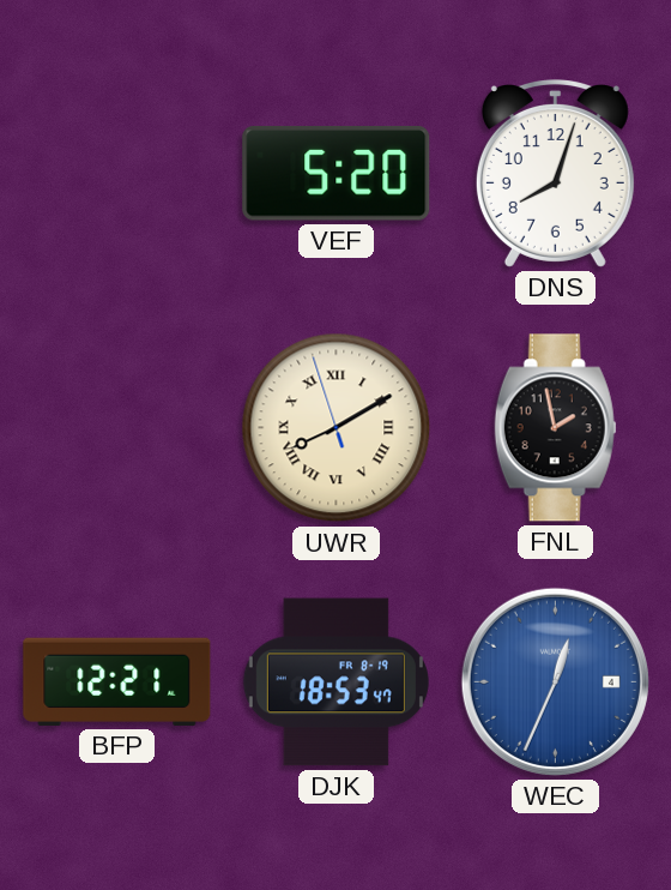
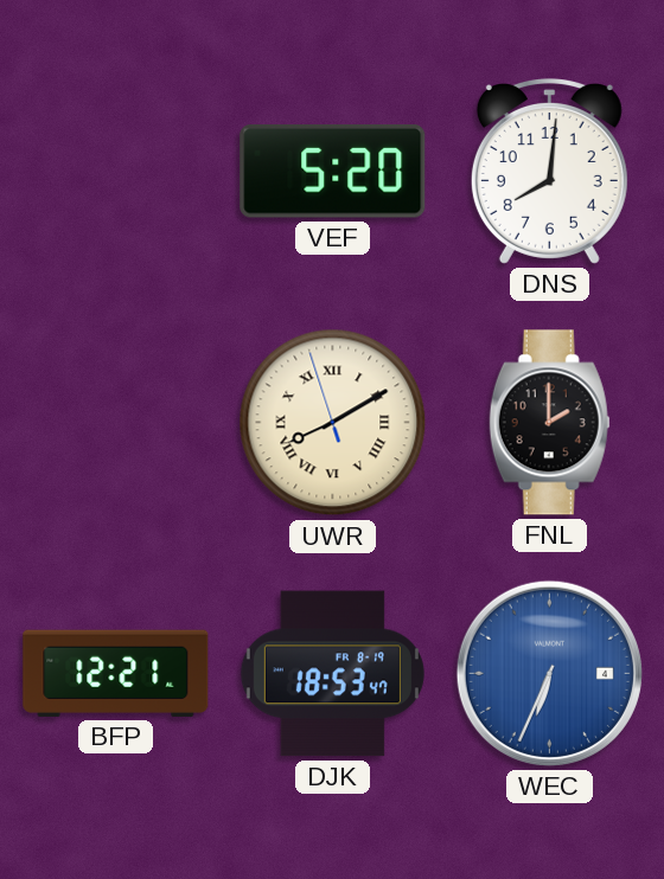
DNS: 8:03 -> 8:01
FNL: 1:58 -> 2:00
WEC: 12:34 -> 6:34
